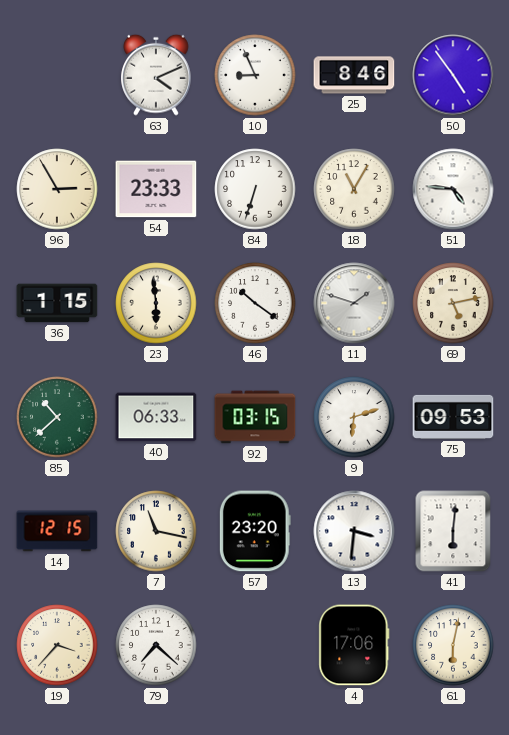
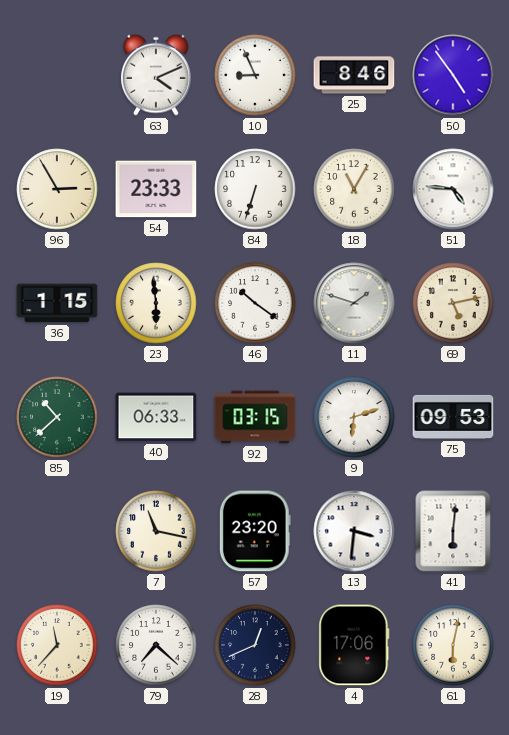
14: 12:15 -> none
19: 3:37 -> 11:37
28: none -> 12:41
